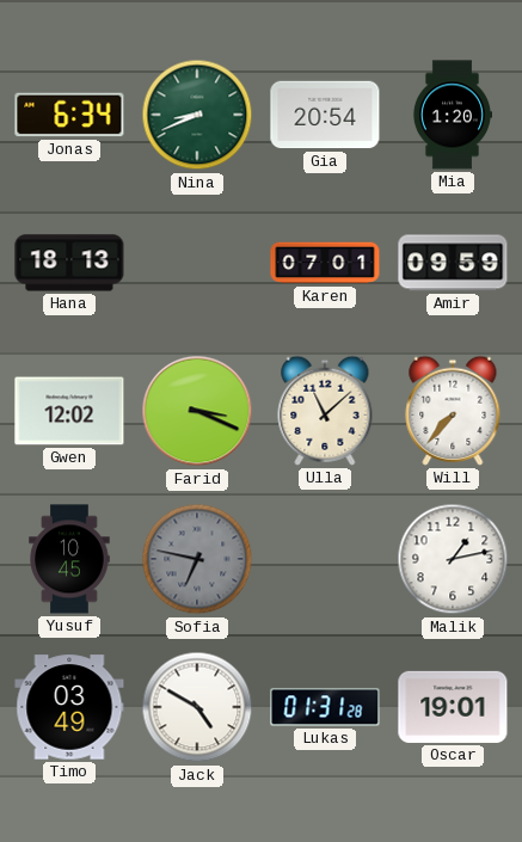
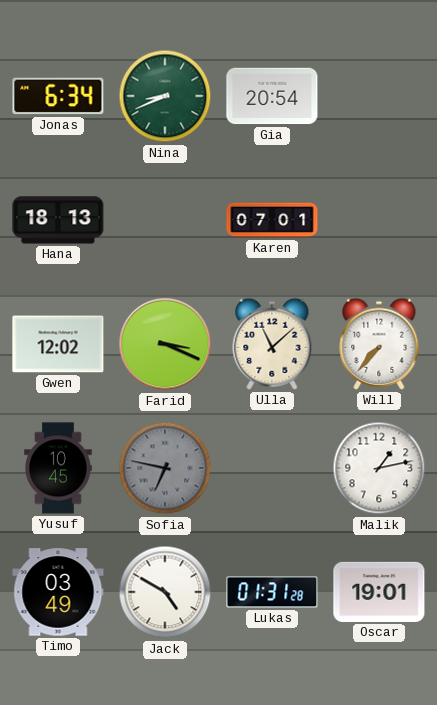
Mia: 1:20 -> none
Amir: 09:59 -> none
